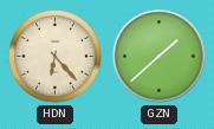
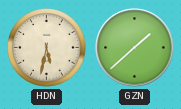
HDN: 6:23 -> 5:32
